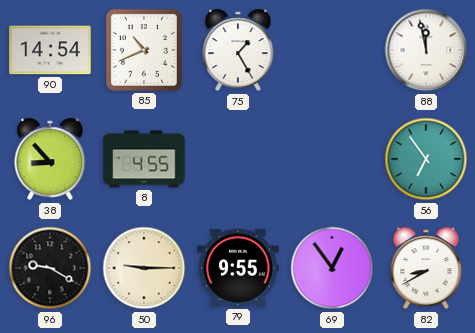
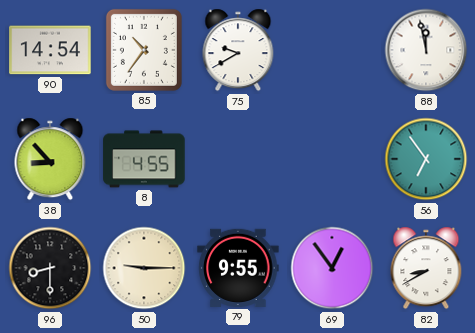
85: 10:41 -> 10:36
75: 1:25 -> 9:40
96: 9:20 -> 8:30
